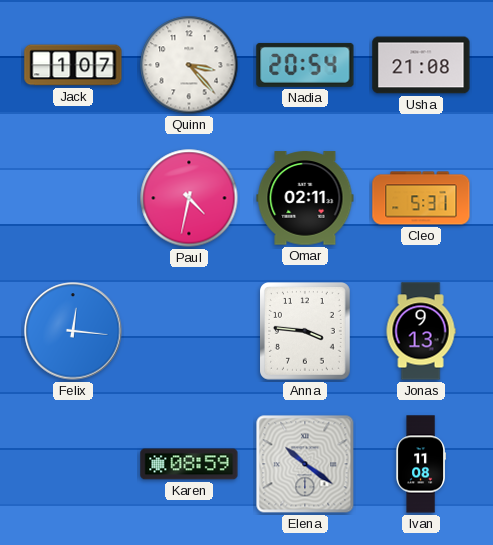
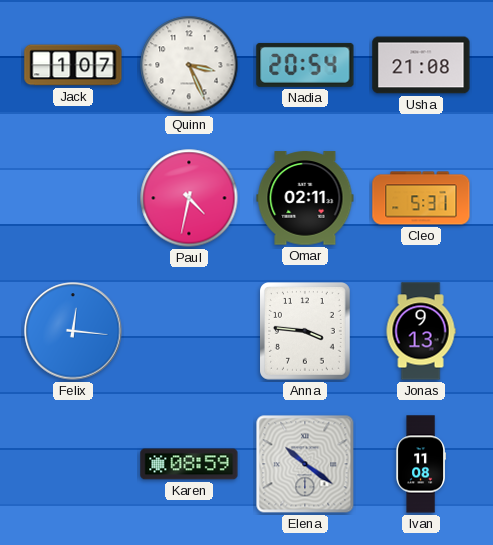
Quinn: 3:23 -> 3:26
